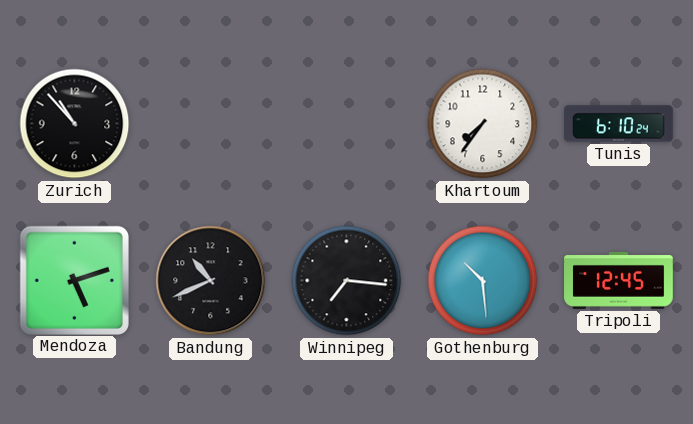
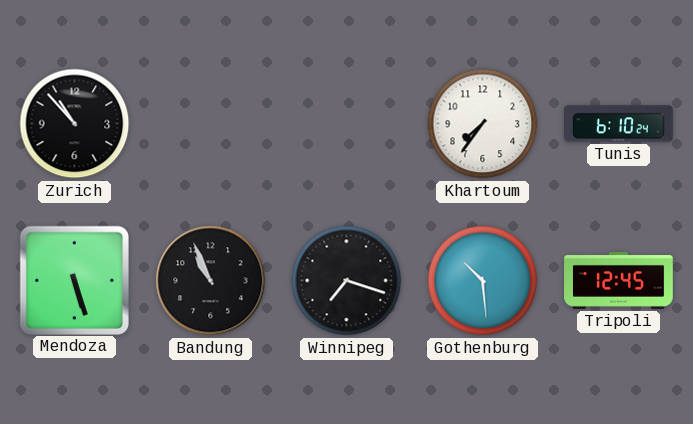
Mendoza: 5:12 -> 5:27
Bandung: 10:41 -> 10:56
Winnipeg: 7:16 -> 7:18
